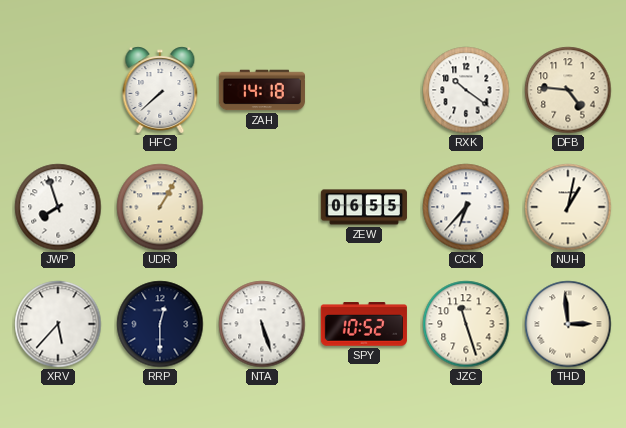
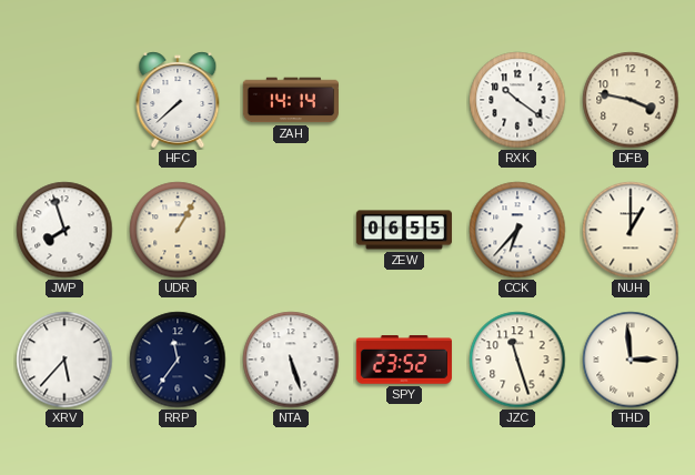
ZAH: 14:18 -> 14:14
DFB: 4:46 -> 3:47
NUH: 1:02 -> 1:00
RRP: 12:30 -> 11:36
SPY: 10:52 -> 23:52
